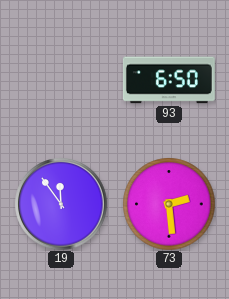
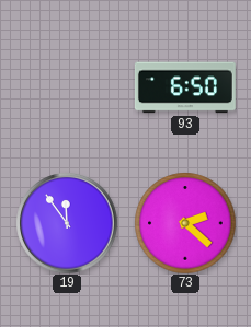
73: 2:29 -> 2:22
